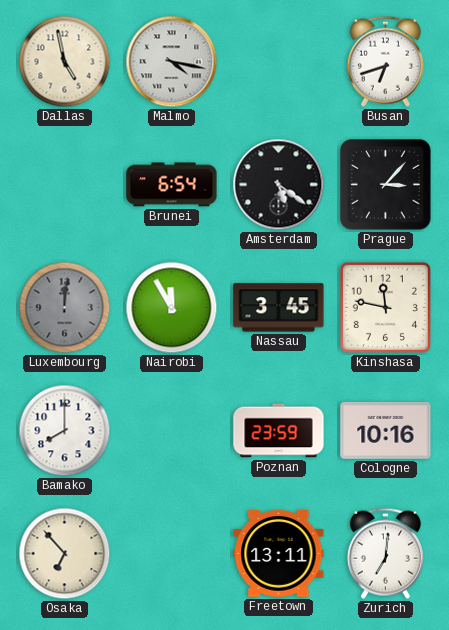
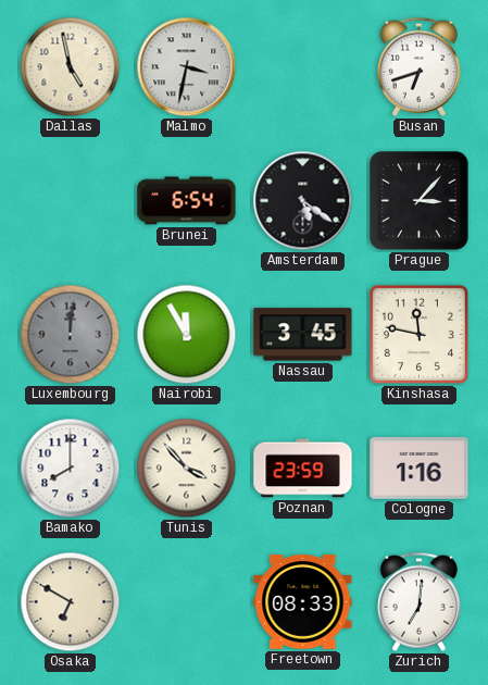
Malmo: 4:17 -> 3:32
Tunis: none -> 3:53
Cologne: 10:16 -> 1:16
Osaka: 6:53 -> 6:50
Freetown: 13:11 -> 08:33
